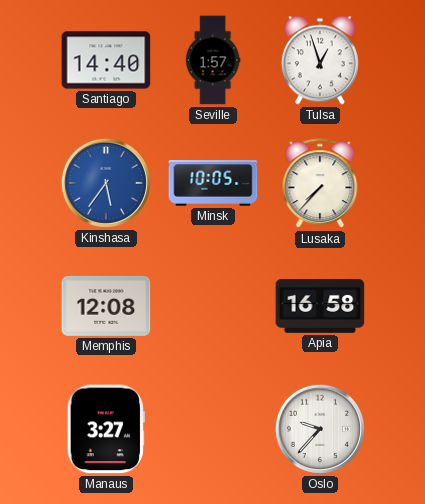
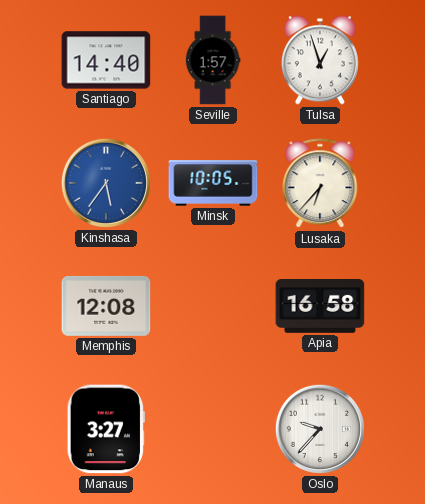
Lusaka: 7:37 -> 6:37
